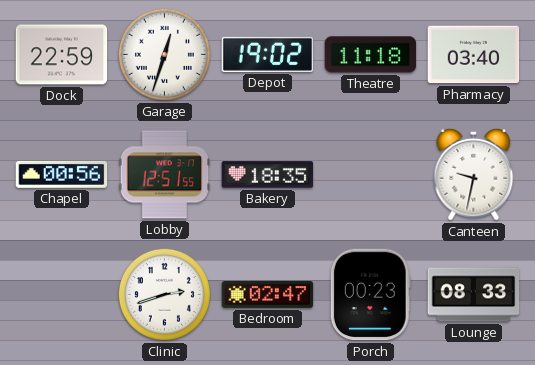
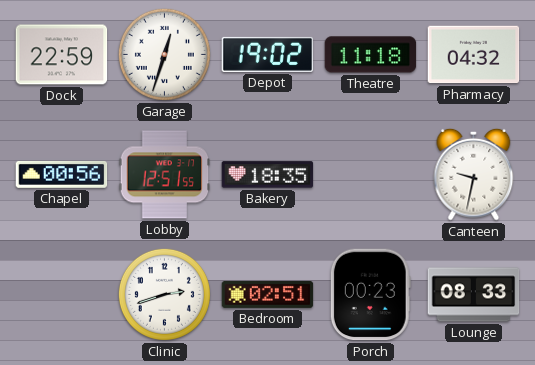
Pharmacy: 03:40 -> 04:32
Bedroom: 02:47 -> 02:51
